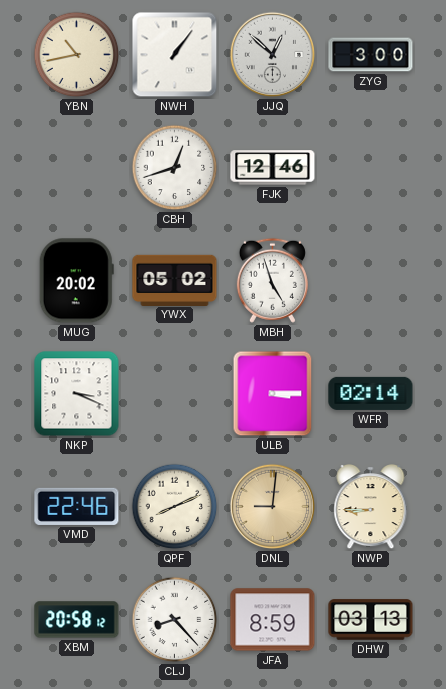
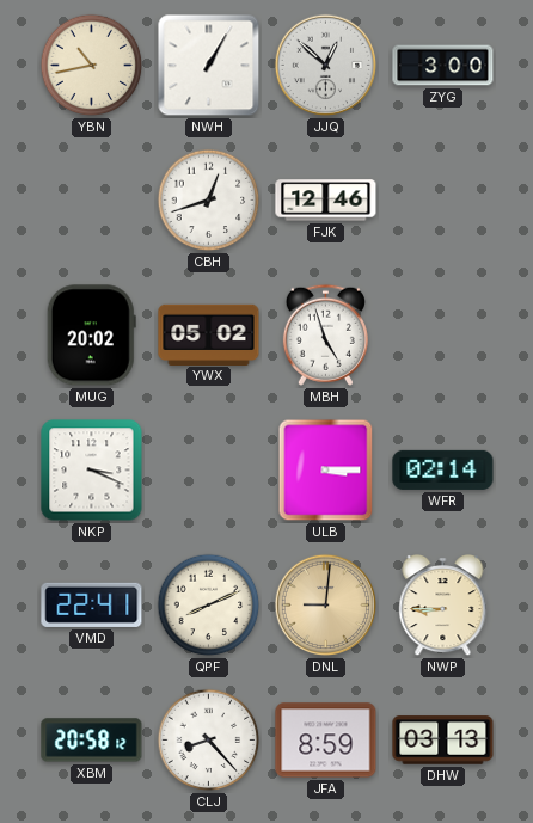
NWH: 1:06 -> 1:05
VMD: 22:46 -> 22:41
